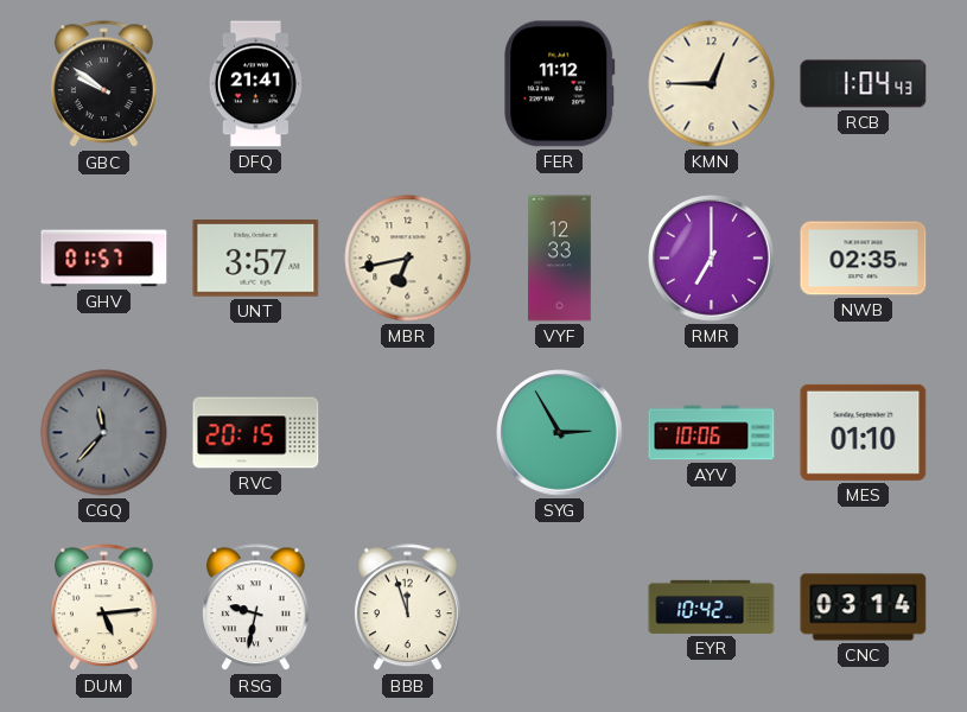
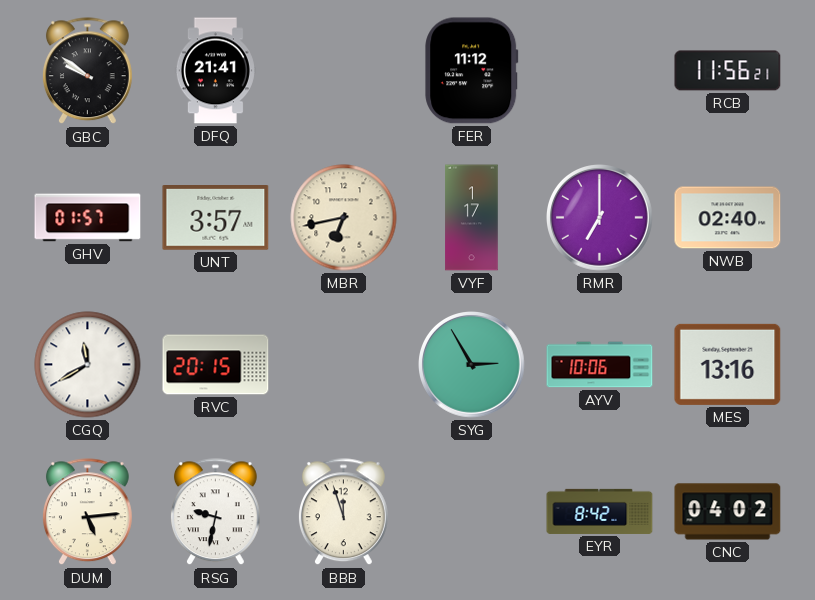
KMN: 12:45 -> none
RCB: 1:04 -> 11:56
VYF: 12:33 -> 1:17
NWB: 02:35 -> 02:40
CGQ: 11:37 -> 11:40
CGQ dial: grey -> white
MES: 01:10 -> 13:16
EYR: 10:42 -> 8:42
CNC: 03:14 -> 04:02
